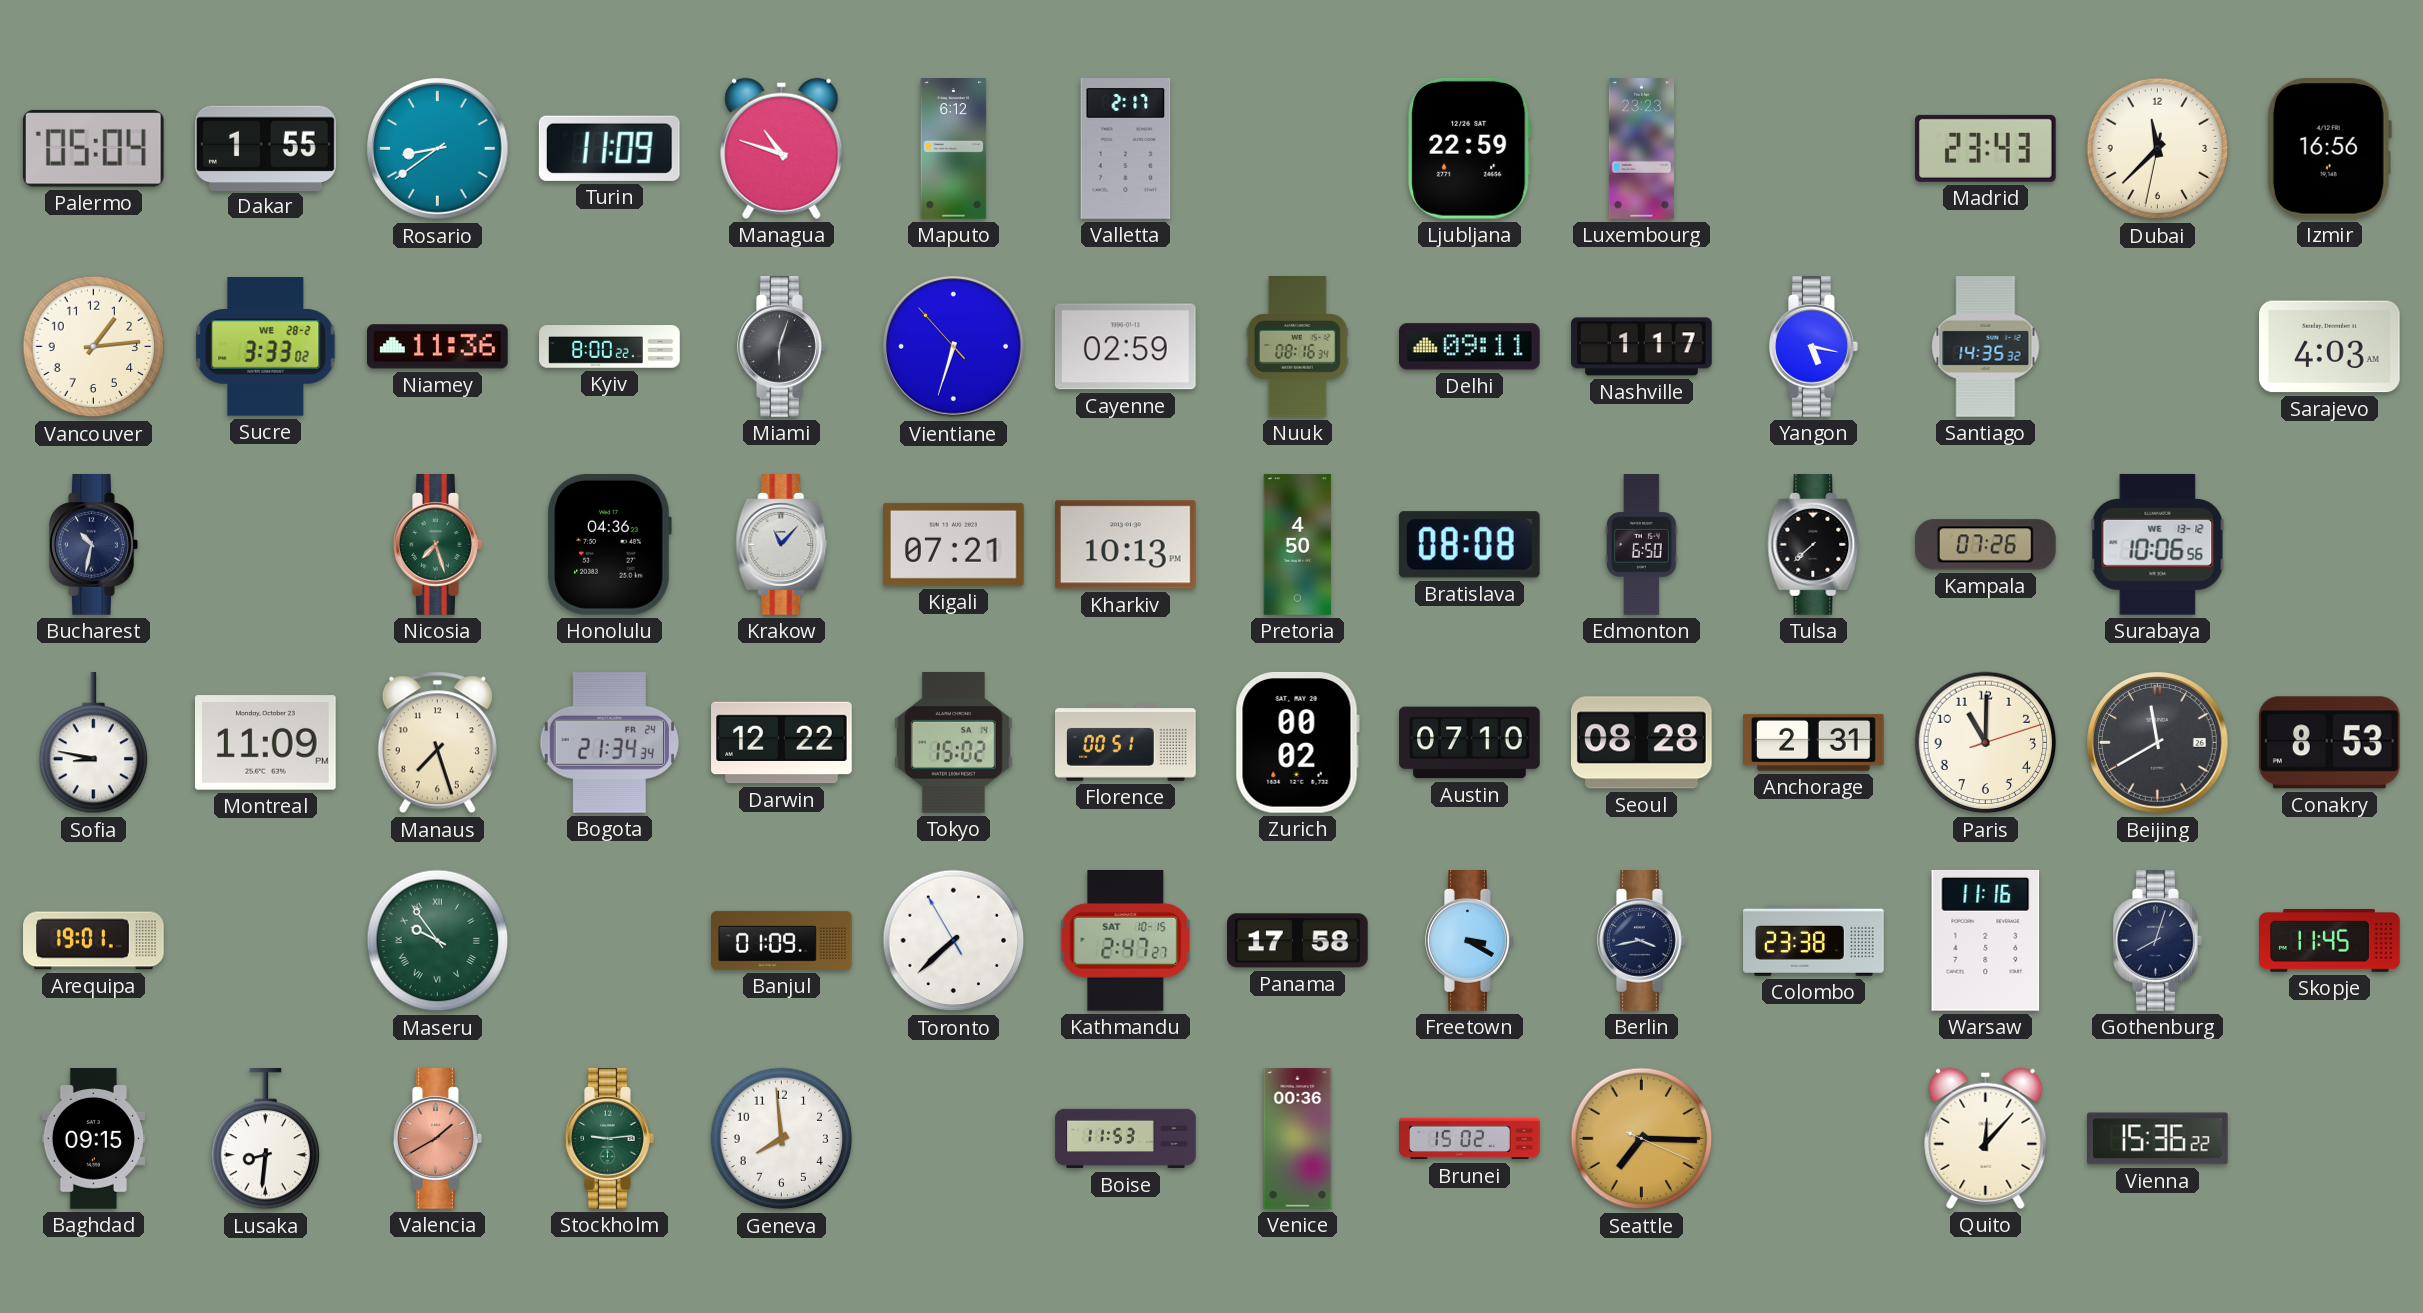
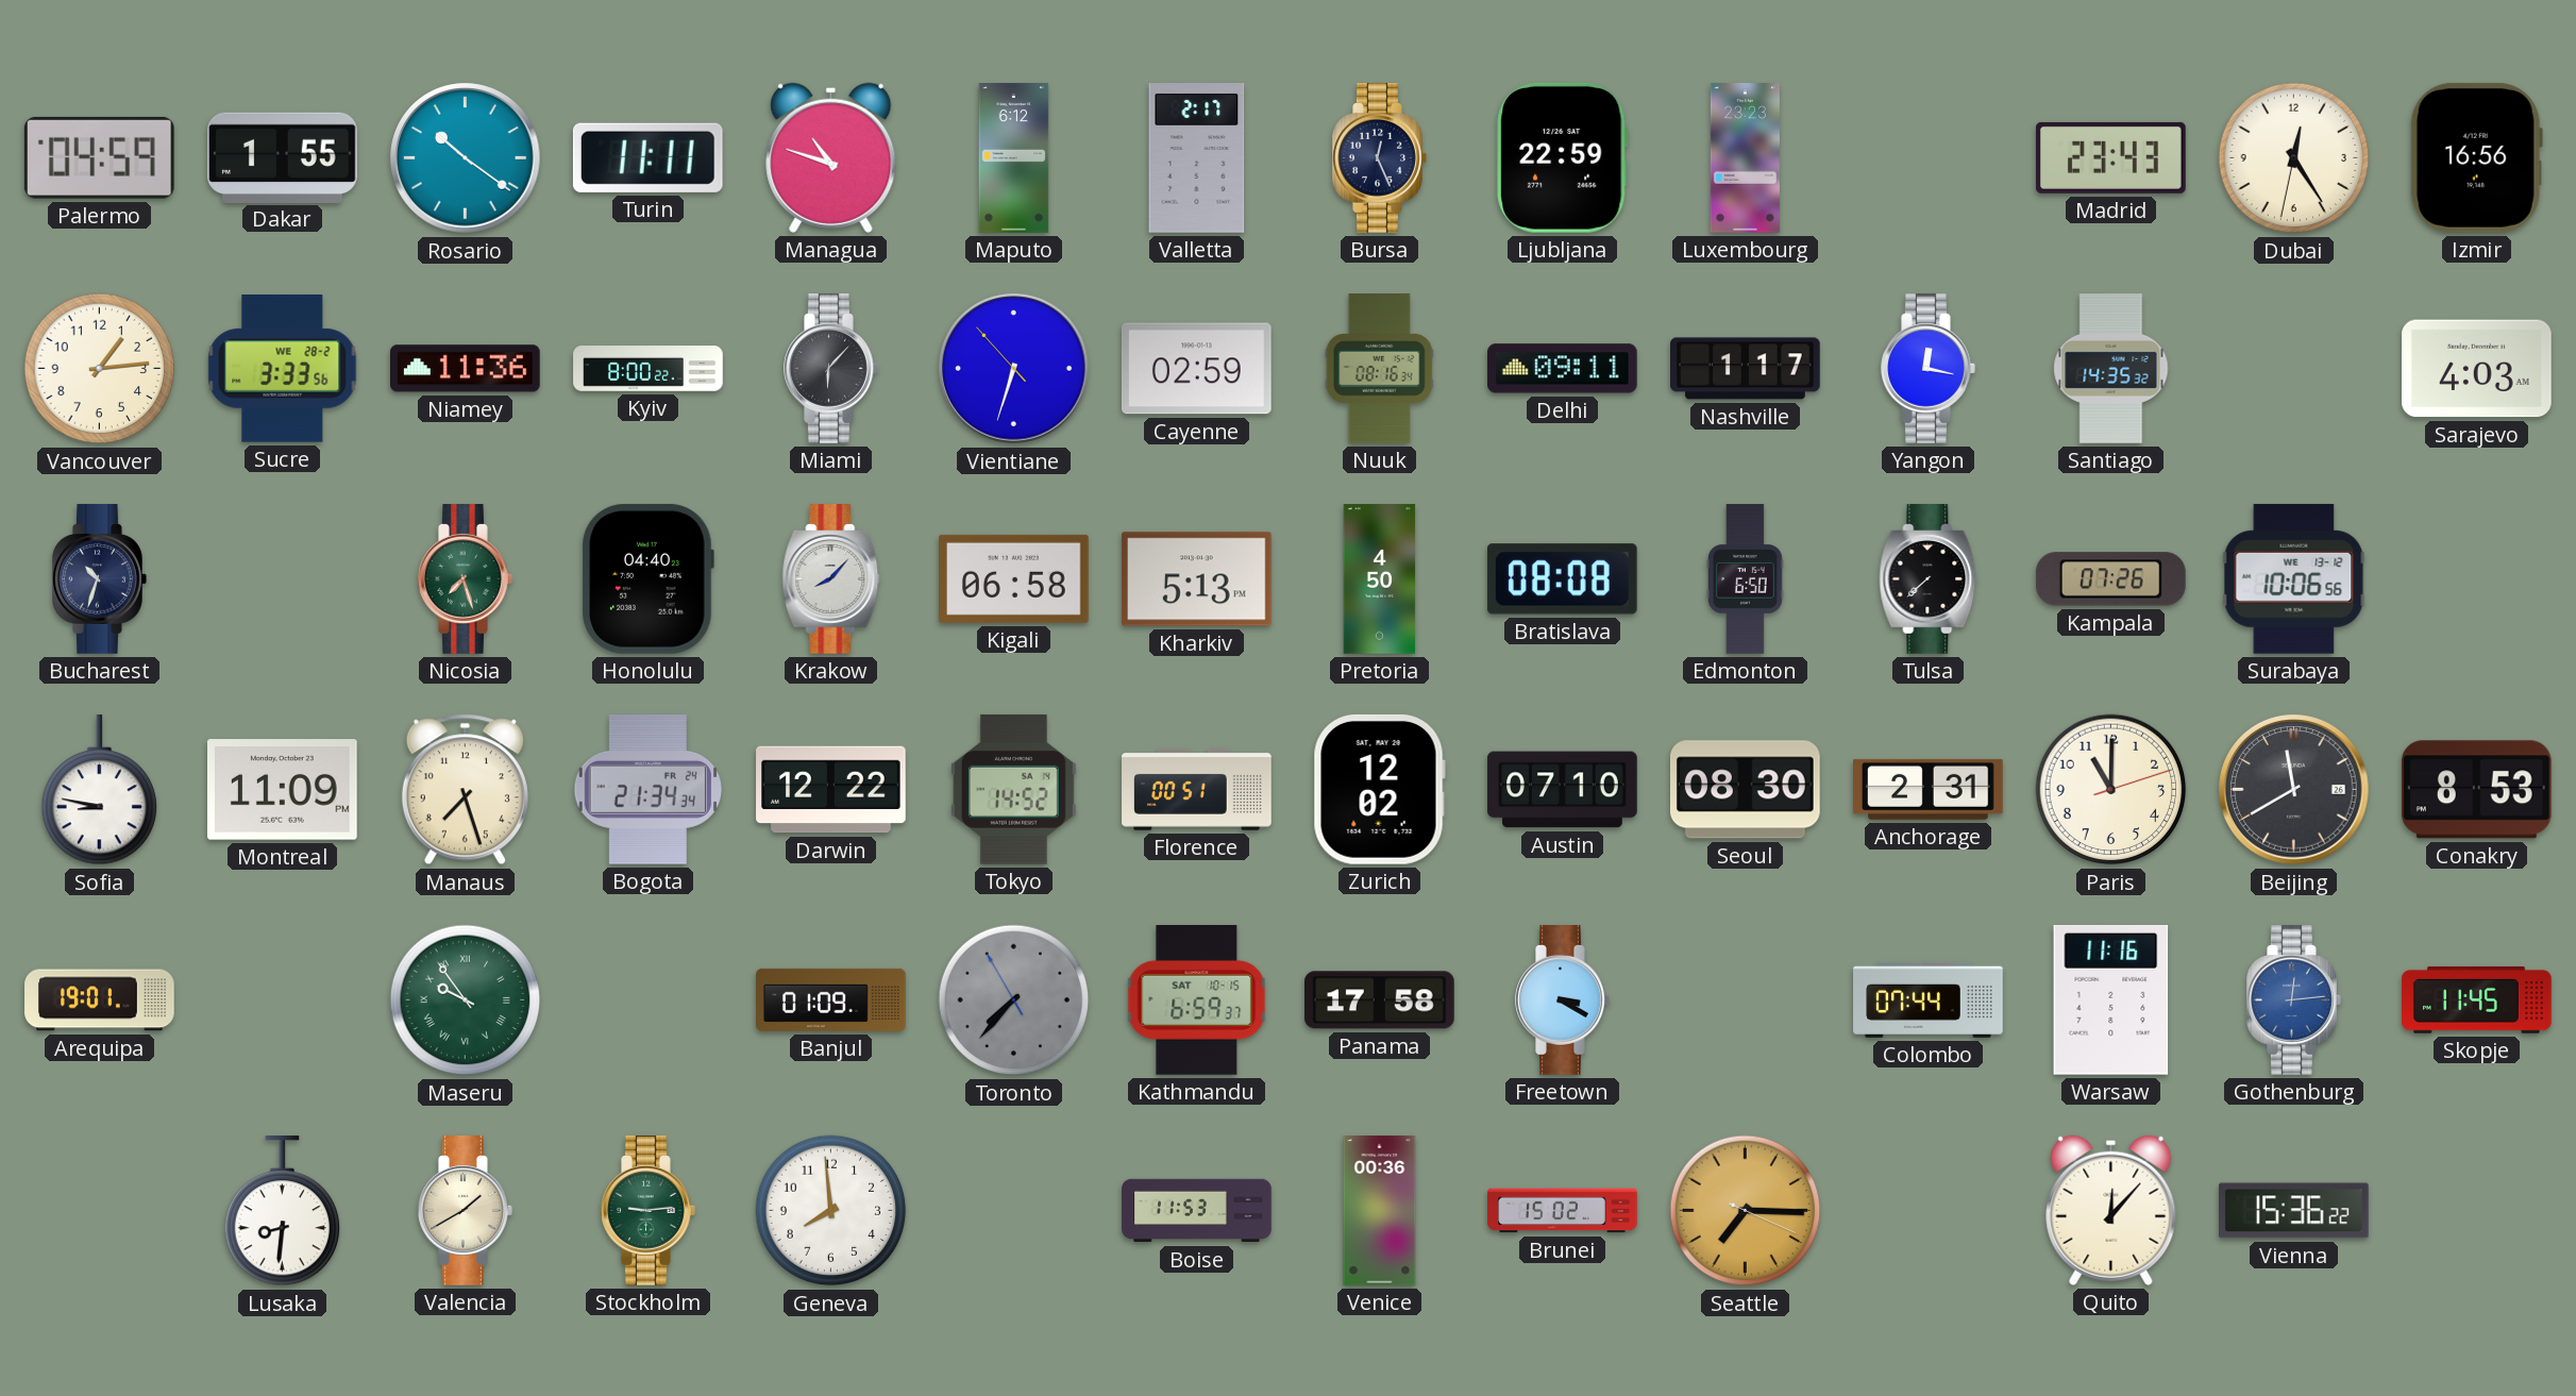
Palermo: 05:04 -> 04:59
Rosario: 8:39 -> 10:21
Turin: 11:09 -> 11:11
Bursa: none -> 12:26
Dubai: 11:37 -> 12:24
Sucre: 3:33:02 -> 3:33:56
Miami: 6:03 -> 6:07
Yangon: 5:17 -> 12:17
Bucharest: 10:32 -> 10:33
Honolulu: 04:36 -> 04:40
Krakow: 11:07 -> 8:07
Kigali: 07:21 -> 06:58
Kharkiv: 10:13 -> 5:13
Tokyo: 15:02 -> 14:52
Zurich: 00:02 -> 12:02
Seoul: 08:28 -> 08:30
Toronto: 7:37 -> 7:36
Toronto dial: white -> grey
Kathmandu: 2:47 -> 6:59
Berlin: 3:43 -> none
Colombo: 23:38 -> 07:44
Gothenburg: 8:03 -> 12:14
Gothenburg dial: navy -> blue
Baghdad: 09:15 -> none
Valencia dial: salmon -> cream
